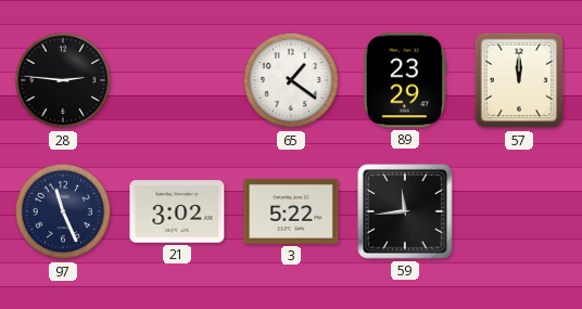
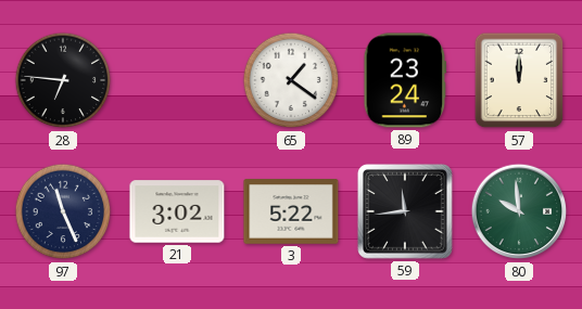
28: 2:46 -> 6:46
89: 23:29 -> 23:24
80: none -> 9:59
